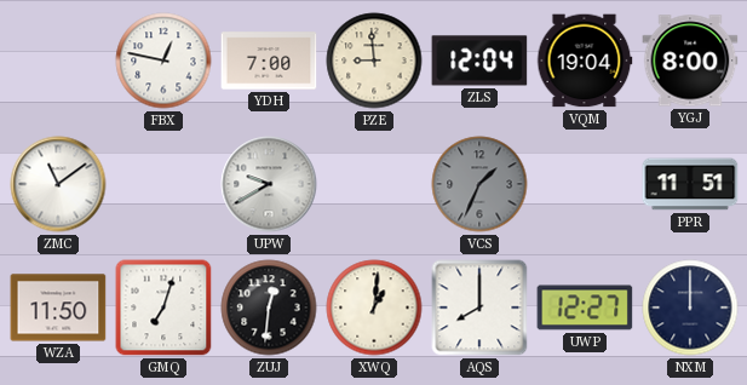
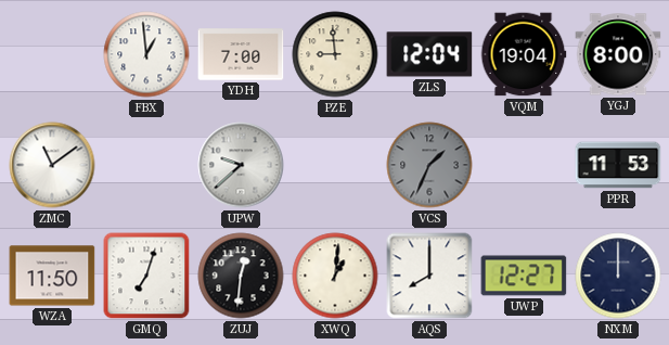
FBX: 12:47 -> 12:59
UPW: 9:40 -> 9:38
PPR: 11:51 -> 11:53
